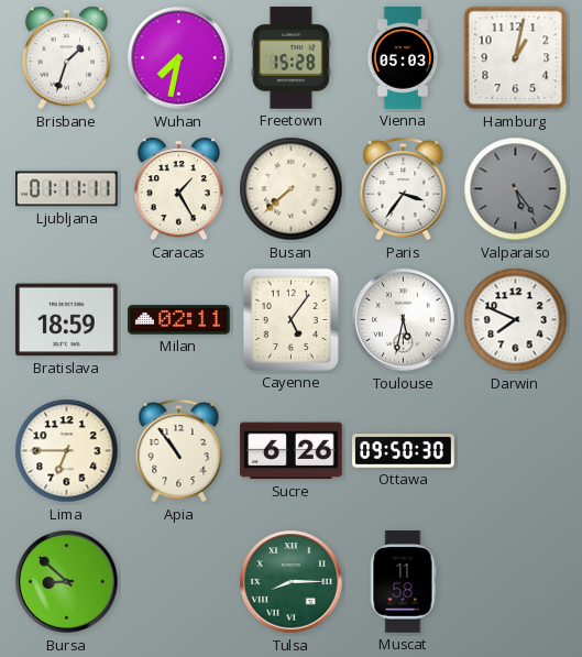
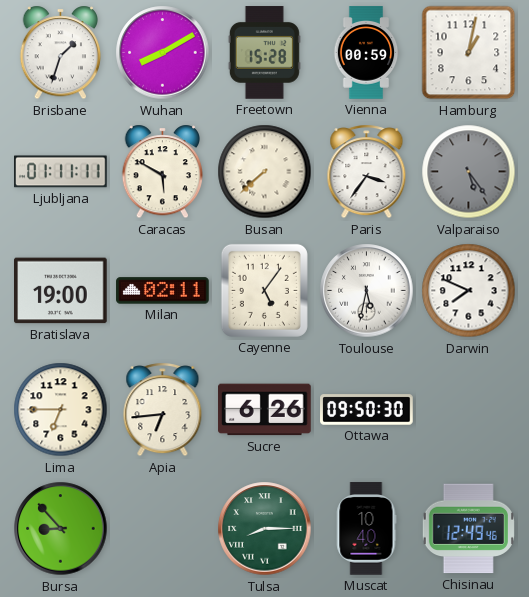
Wuhan: 7:32 -> 8:10
Vienna: 05:03 -> 00:59
Caracas: 1:25 -> 5:50
Bratislava: 18:59 -> 19:00
Apia: 10:54 -> 6:44
Bursa: 8:52 -> 8:53
Muscat: 11:58 -> 10:40
Chisinau: none -> 12:49
